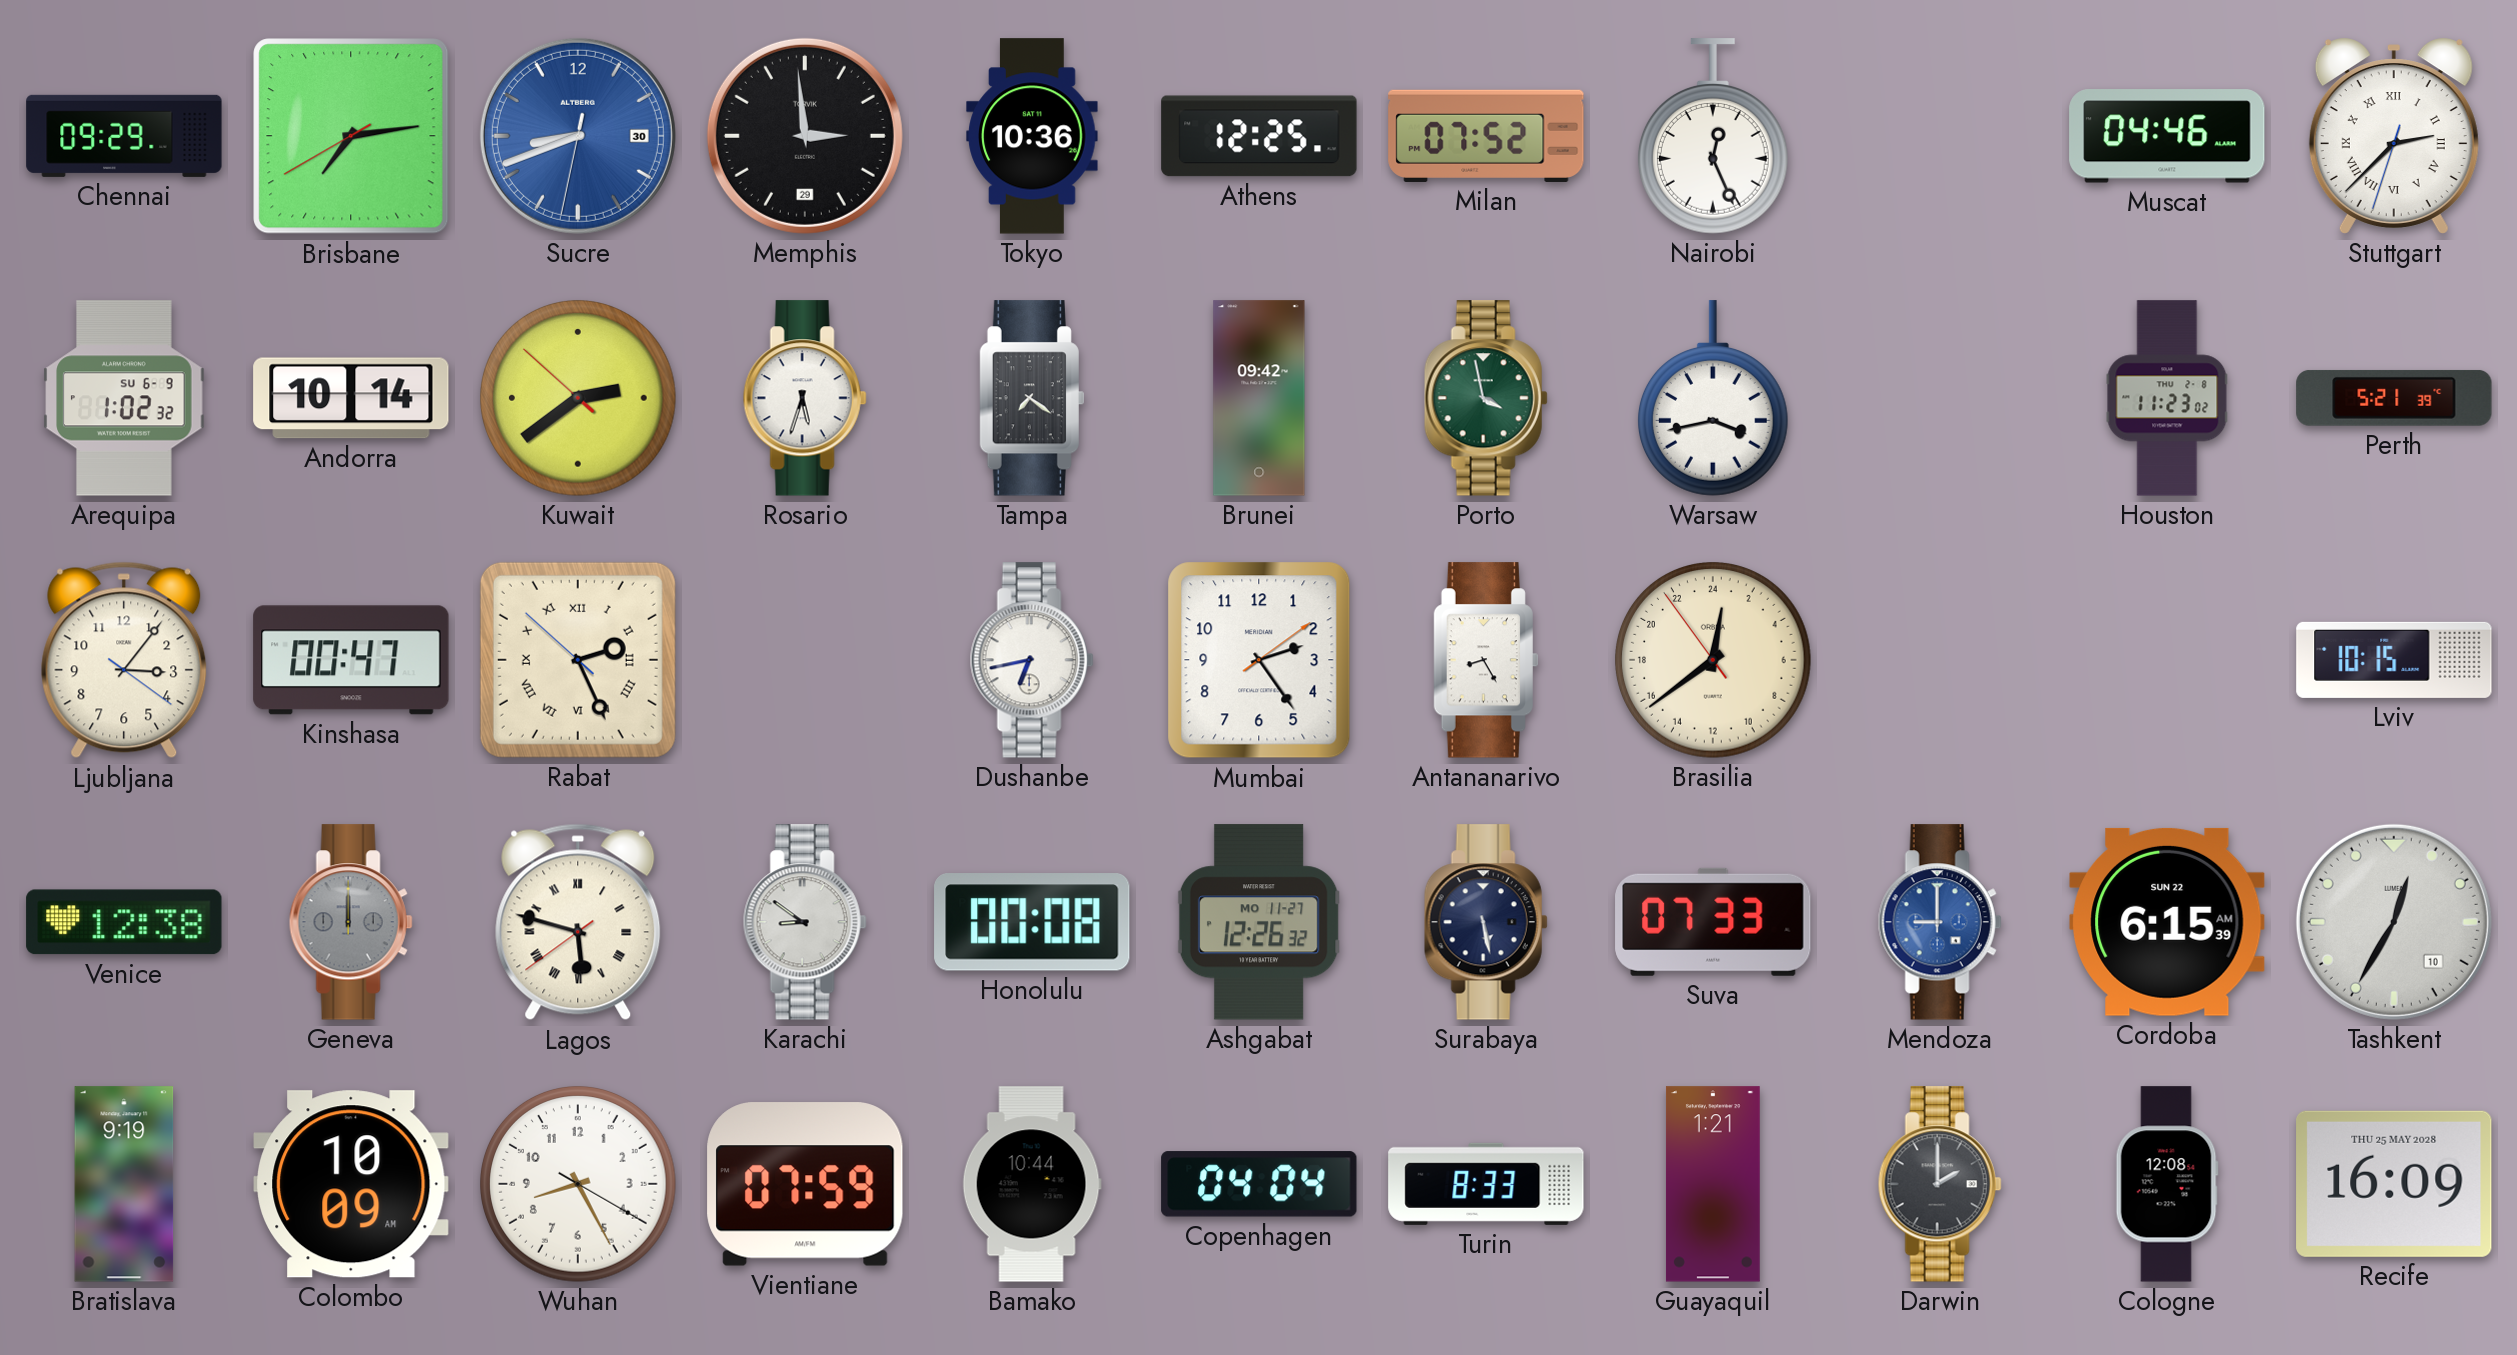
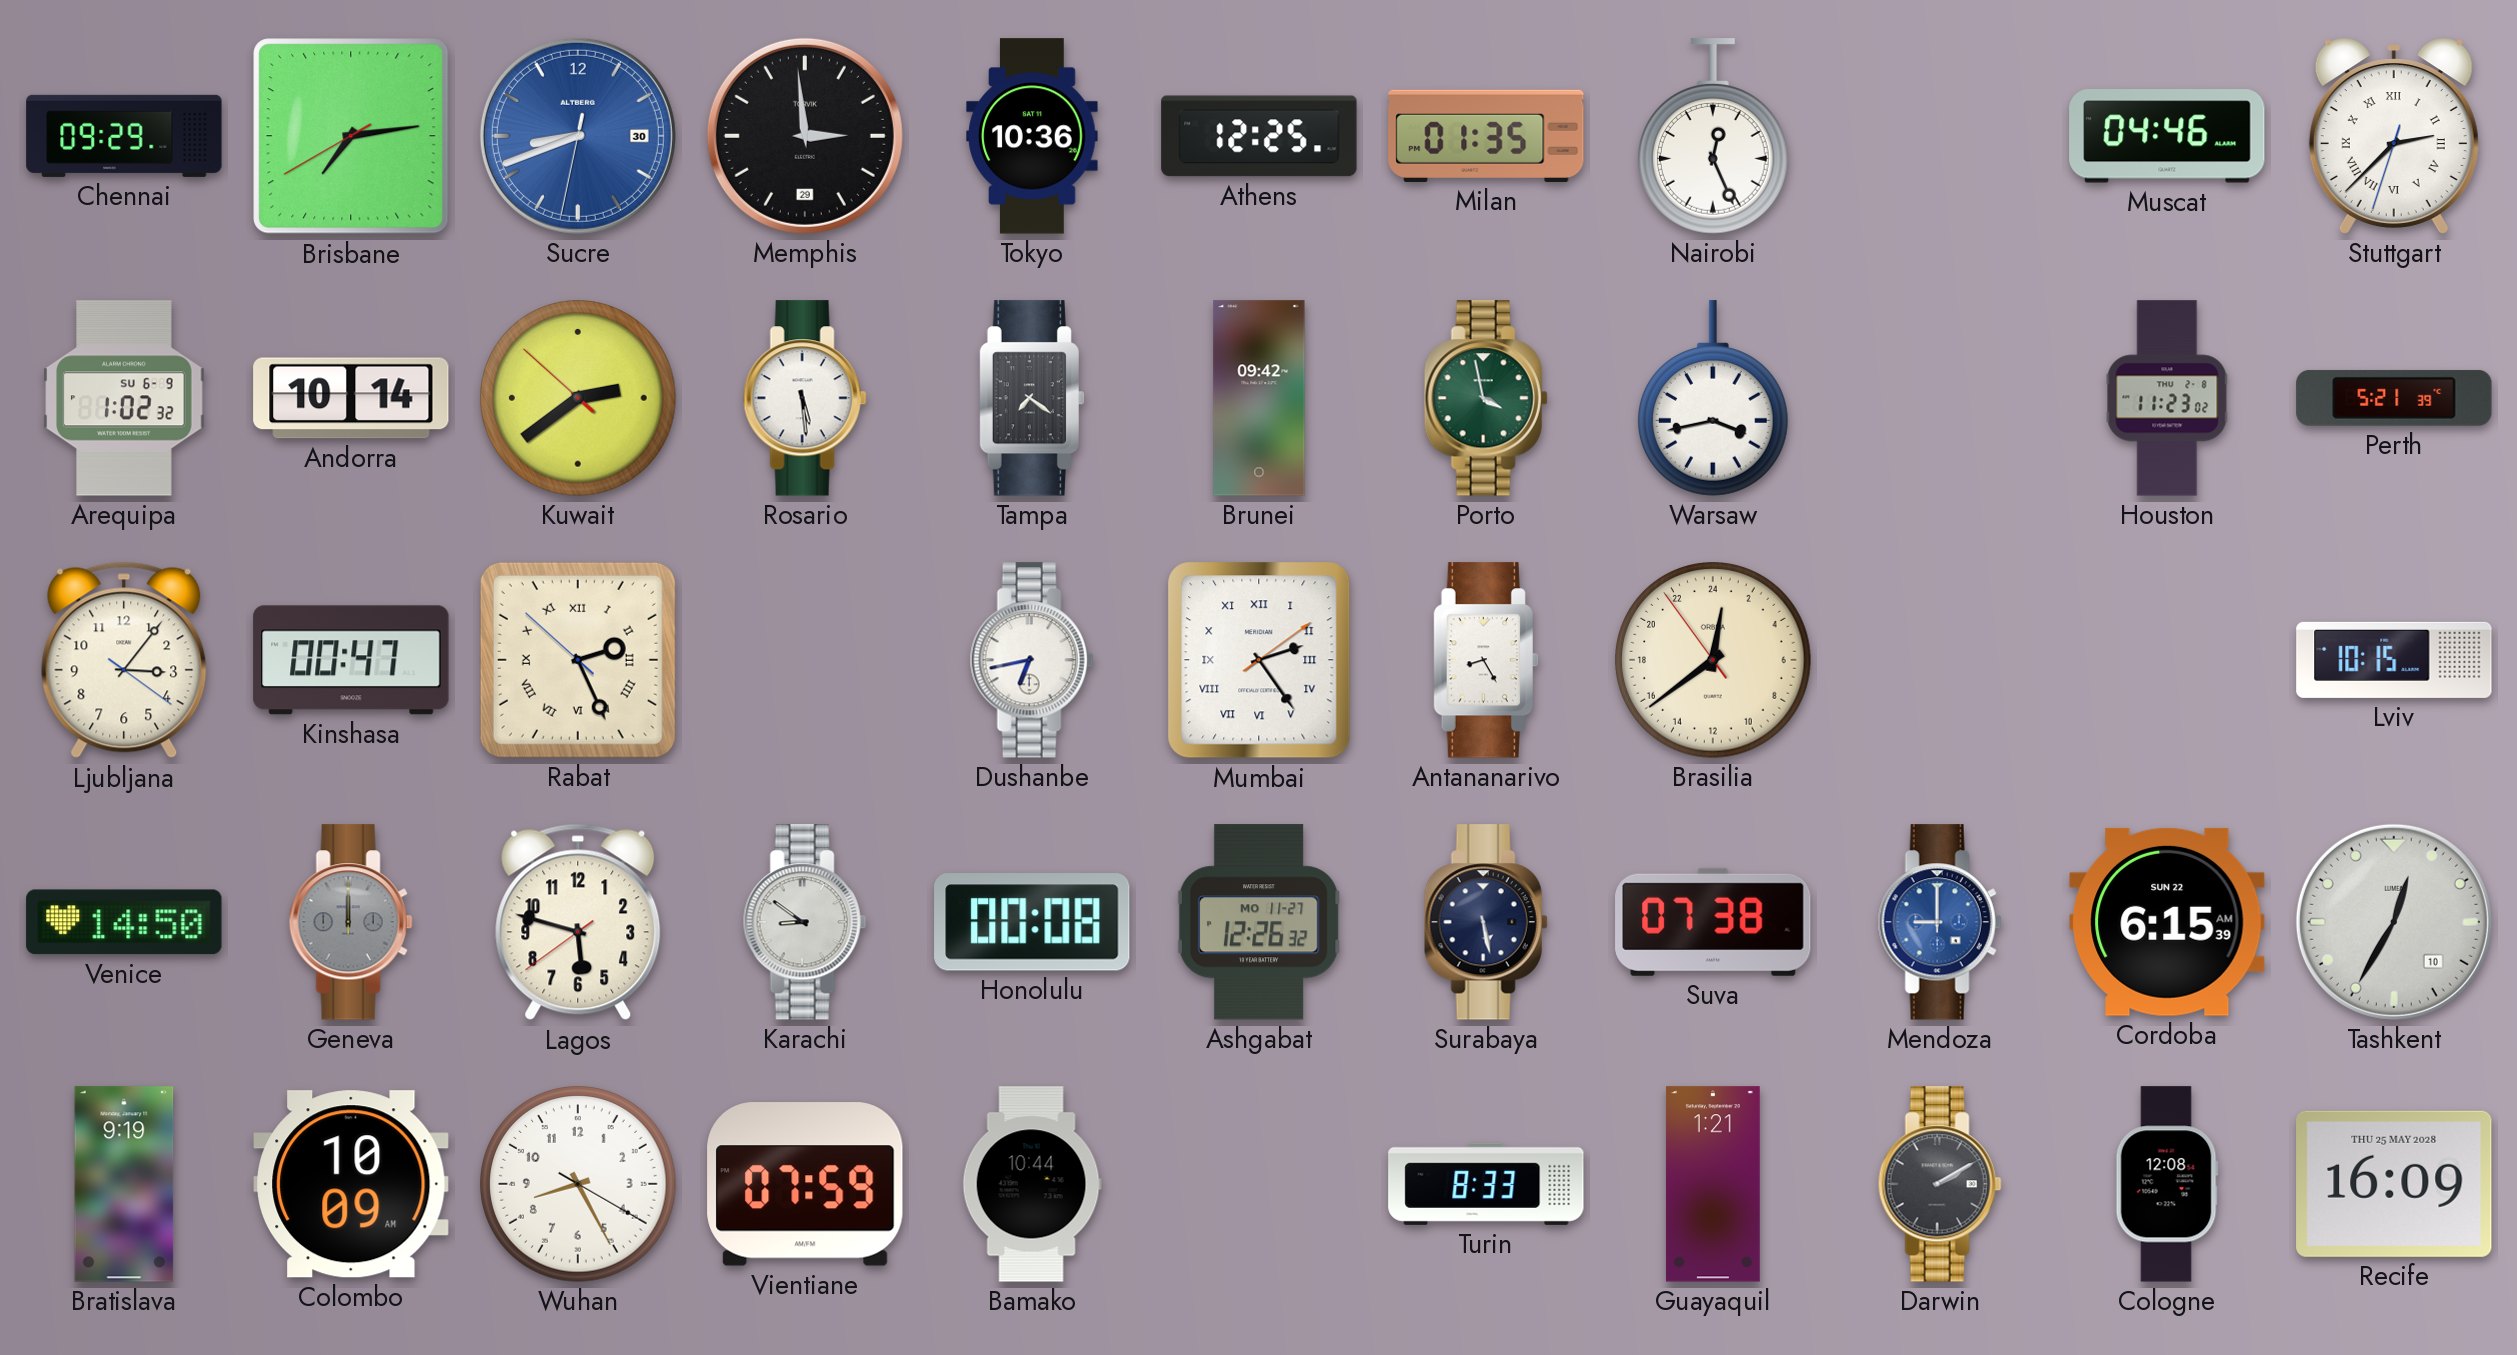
Milan: 07:52 -> 01:35
Rosario: 5:33 -> 5:29
Mumbai numerals: Arabic -> Roman
Venice: 12:38 -> 14:50
Lagos numerals: Roman -> Arabic
Suva: 07:33 -> 07:38
Copenhagen: 04:04 -> none
Darwin: 2:00 -> 2:10
